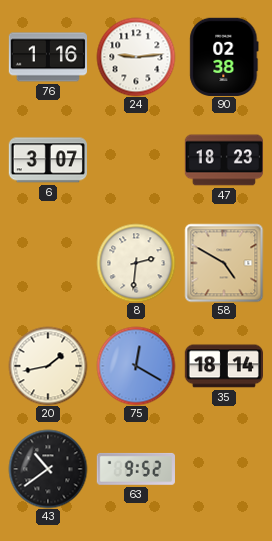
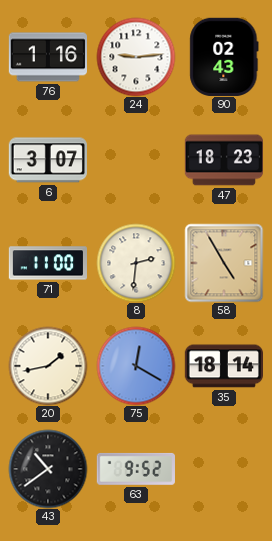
90: 02:38 -> 02:43
71: none -> 11:00
58: 4:50 -> 4:55
